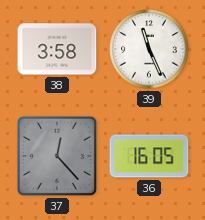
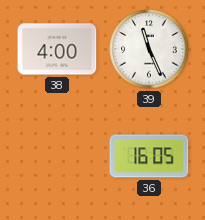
38: 3:58 -> 4:00
37: 12:23 -> none
